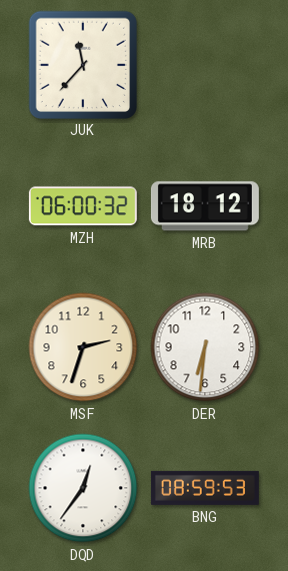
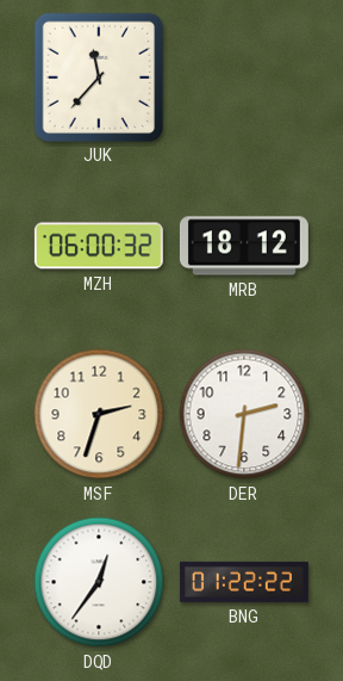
DER: 6:31 -> 2:31
BNG: 08:59 -> 01:22
